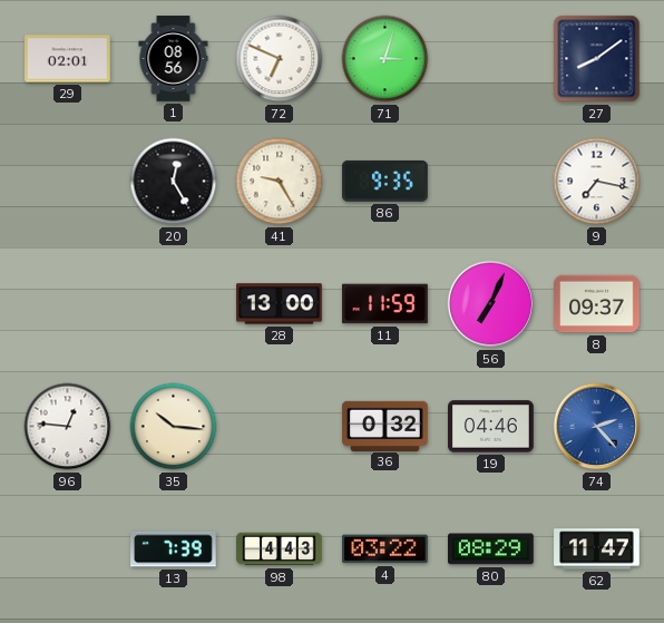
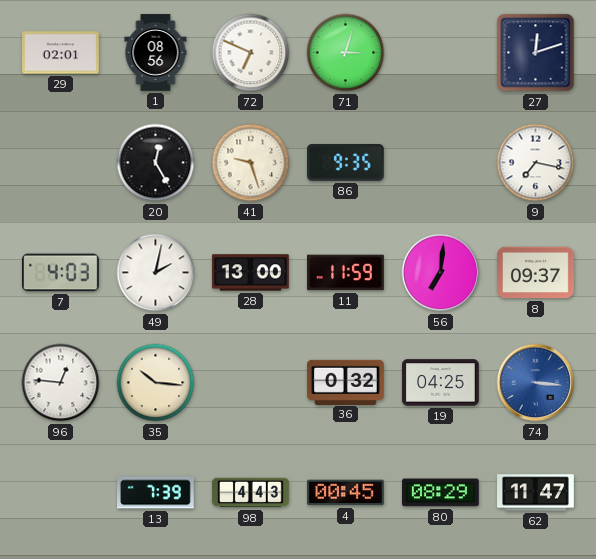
27: 8:09 -> 12:12
41: 9:25 -> 9:27
7: none -> 4:03
49: none -> 2:02
56: 7:04 -> 7:01
19: 04:46 -> 04:25
74: 2:23 -> 3:16
4: 03:22 -> 00:45
